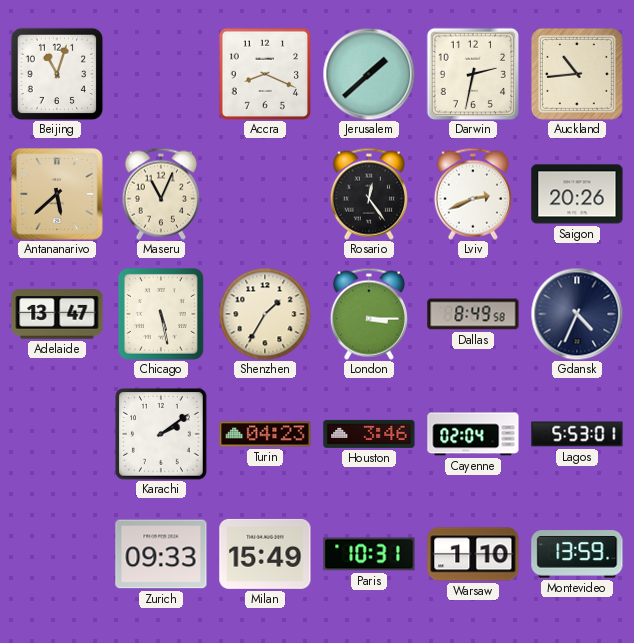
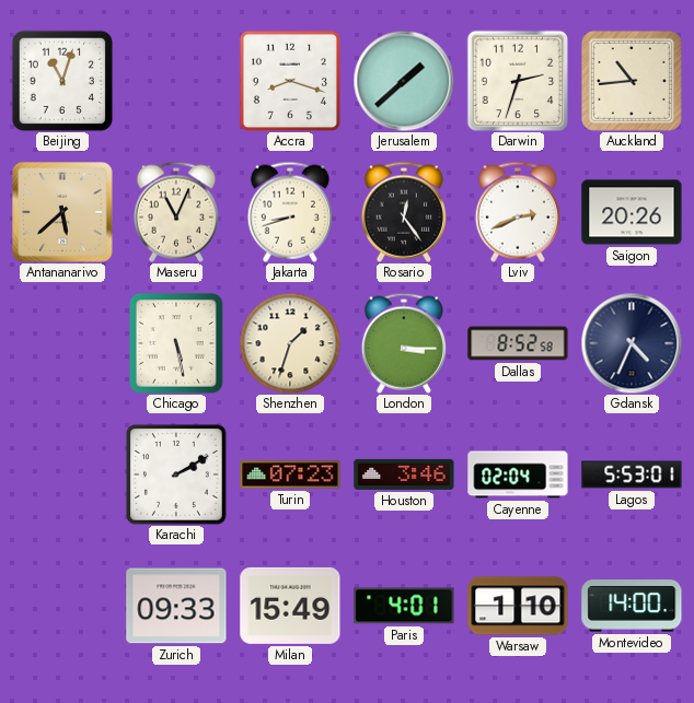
Accra: 8:19 -> 8:18
Darwin: 2:32 -> 2:33
Jakarta: none -> 8:42
Adelaide: 13:47 -> none
Shenzhen: 1:35 -> 1:33
Dallas: 8:49 -> 8:52
Karachi: 2:09 -> 2:10
Turin: 04:23 -> 07:23
Paris: 10:31 -> 4:01
Montevideo: 13:59 -> 14:00
